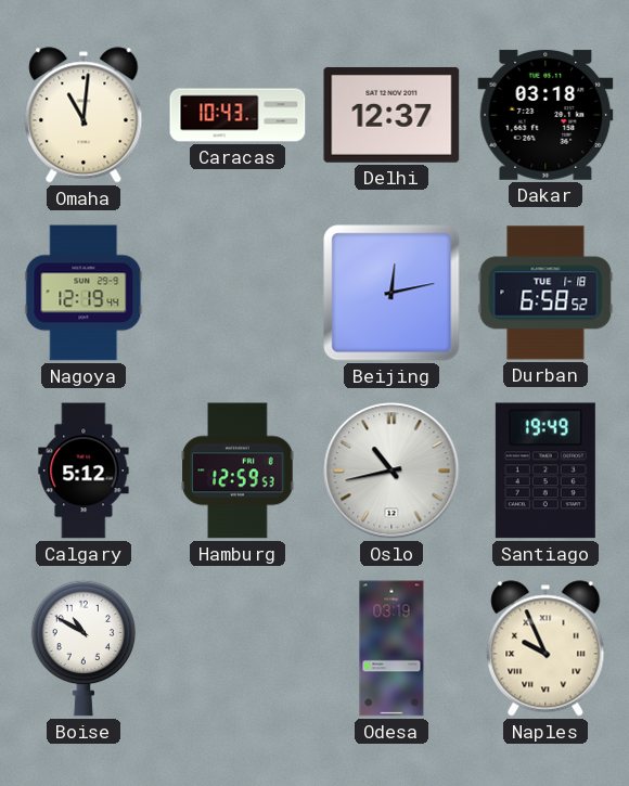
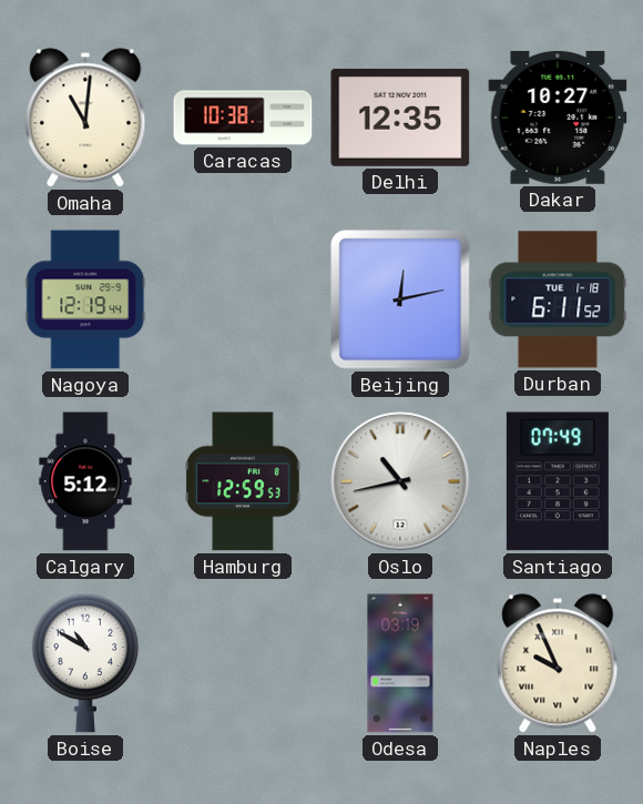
Caracas: 10:43 -> 10:38
Delhi: 12:37 -> 12:35
Dakar: 03:18 -> 10:27
Durban: 6:58 -> 6:11
Santiago: 19:49 -> 07:49
